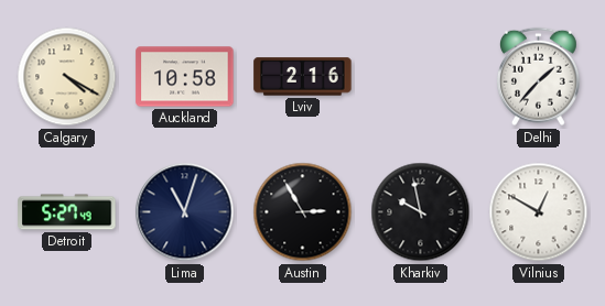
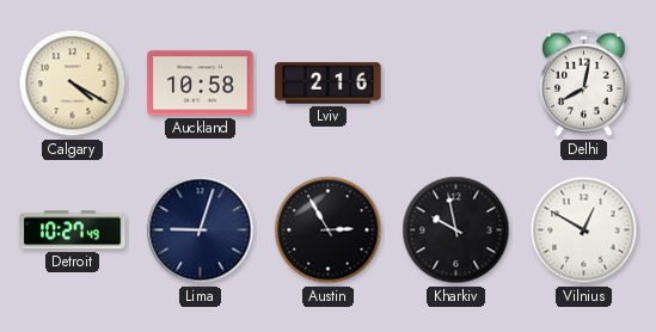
Delhi: 1:37 -> 8:02
Detroit: 5:27 -> 10:27
Lima: 11:03 -> 9:03
